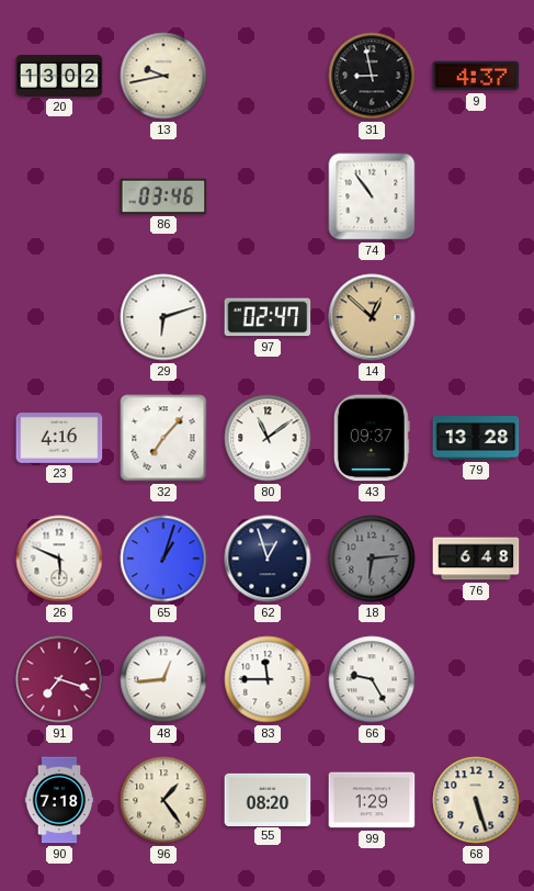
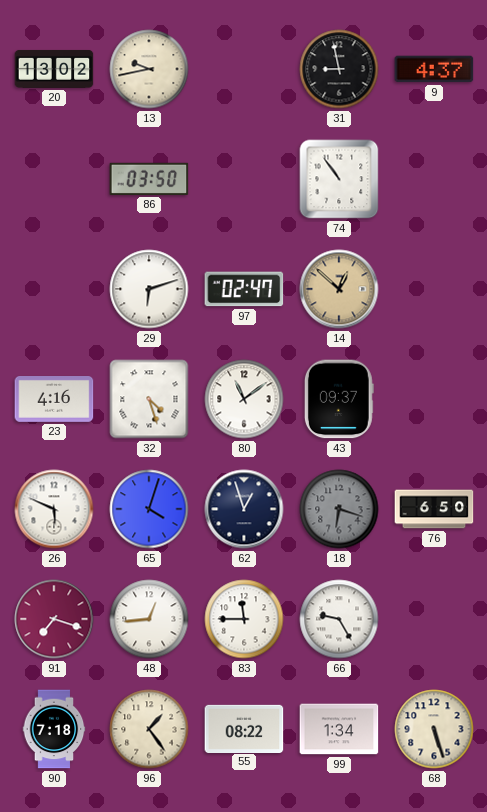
86: 03:46 -> 03:50
32: 7:07 -> 4:27
79: 13:28 -> none
65: 1:03 -> 4:03
18: 6:14 -> 6:18
76: 6:48 -> 6:50
55: 08:20 -> 08:22
99: 1:29 -> 1:34
